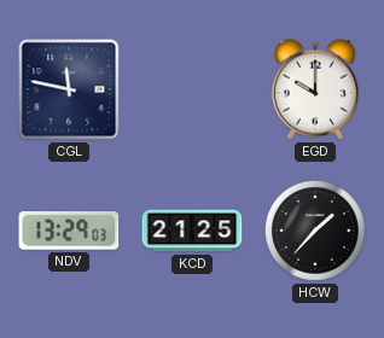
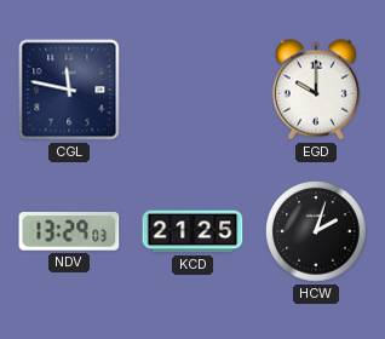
HCW: 1:37 -> 2:03
